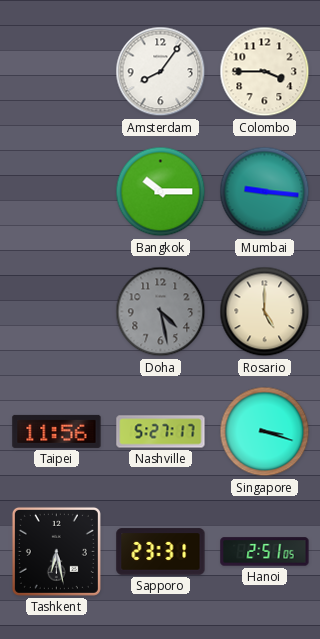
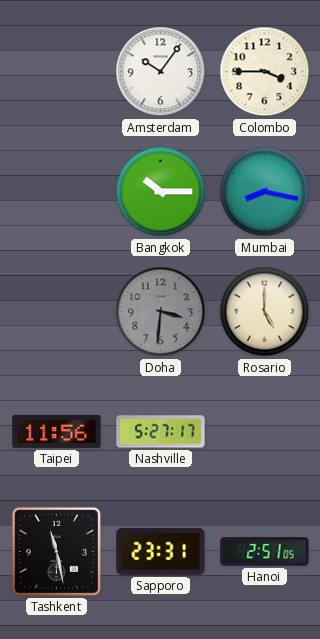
Amsterdam: 8:06 -> 10:06
Mumbai: 9:16 -> 8:17
Doha: 4:28 -> 3:31
Singapore: 3:18 -> none
Tashkent: 6:28 -> 11:28
